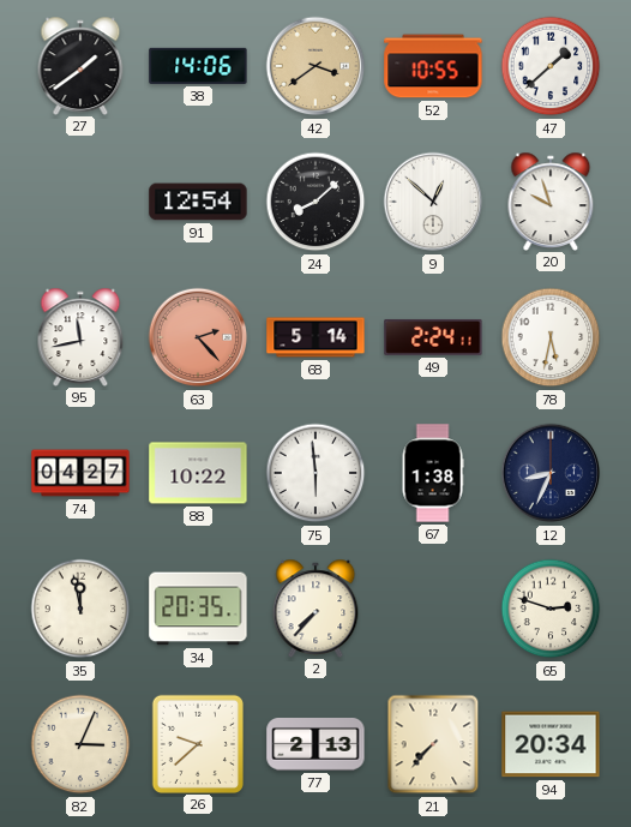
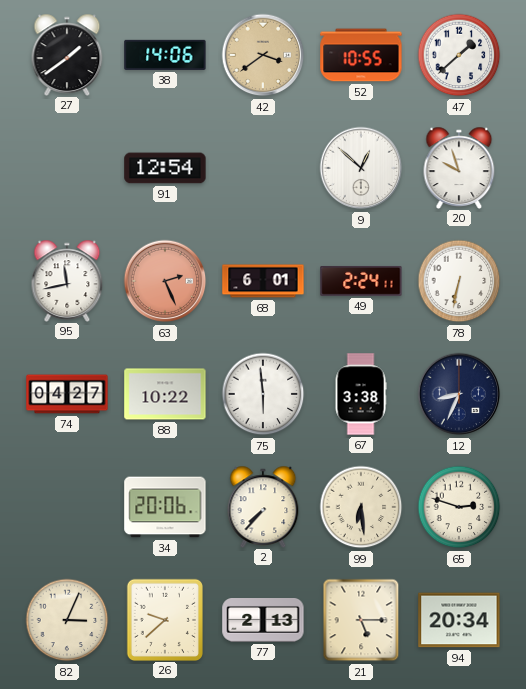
24: 8:08 -> none
63: 2:23 -> 2:26
68: 5:14 -> 6:01
78: 5:32 -> 6:32
67: 1:38 -> 3:38
35: 11:58 -> none
34: 20:35 -> 20:06
99: none -> 6:29
21: 7:37 -> 5:15
